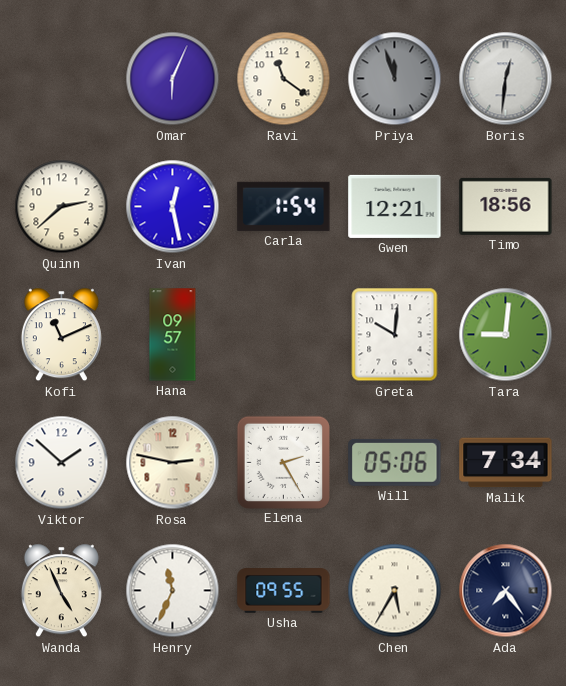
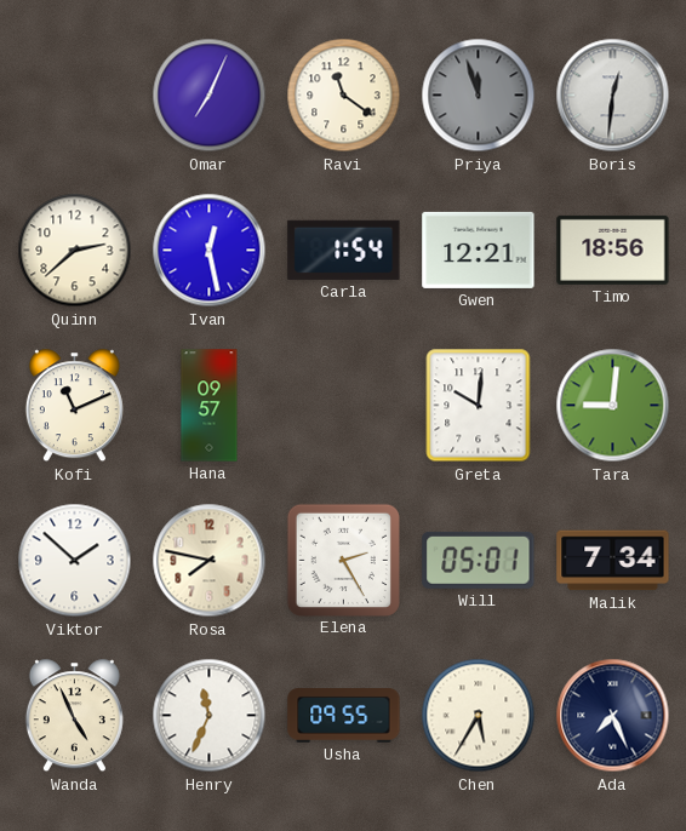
Omar: 6:04 -> 7:04
Rosa: 2:47 -> 7:47
Will: 05:06 -> 05:01
Ada: 7:24 -> 7:26
